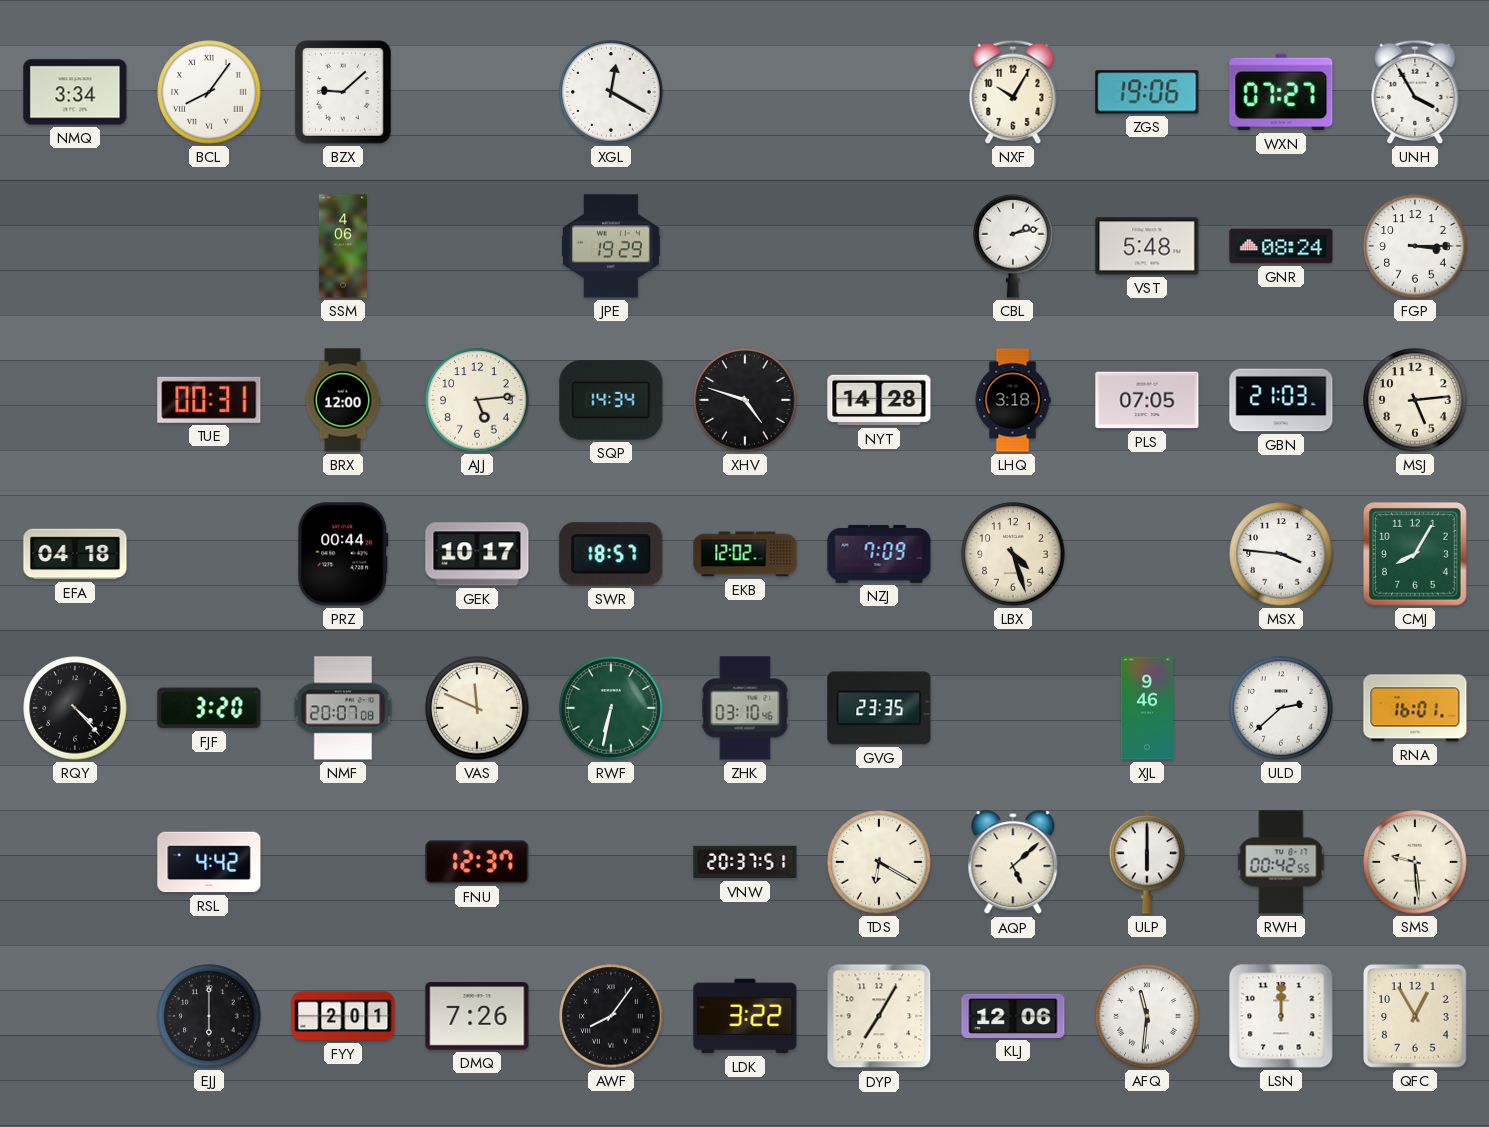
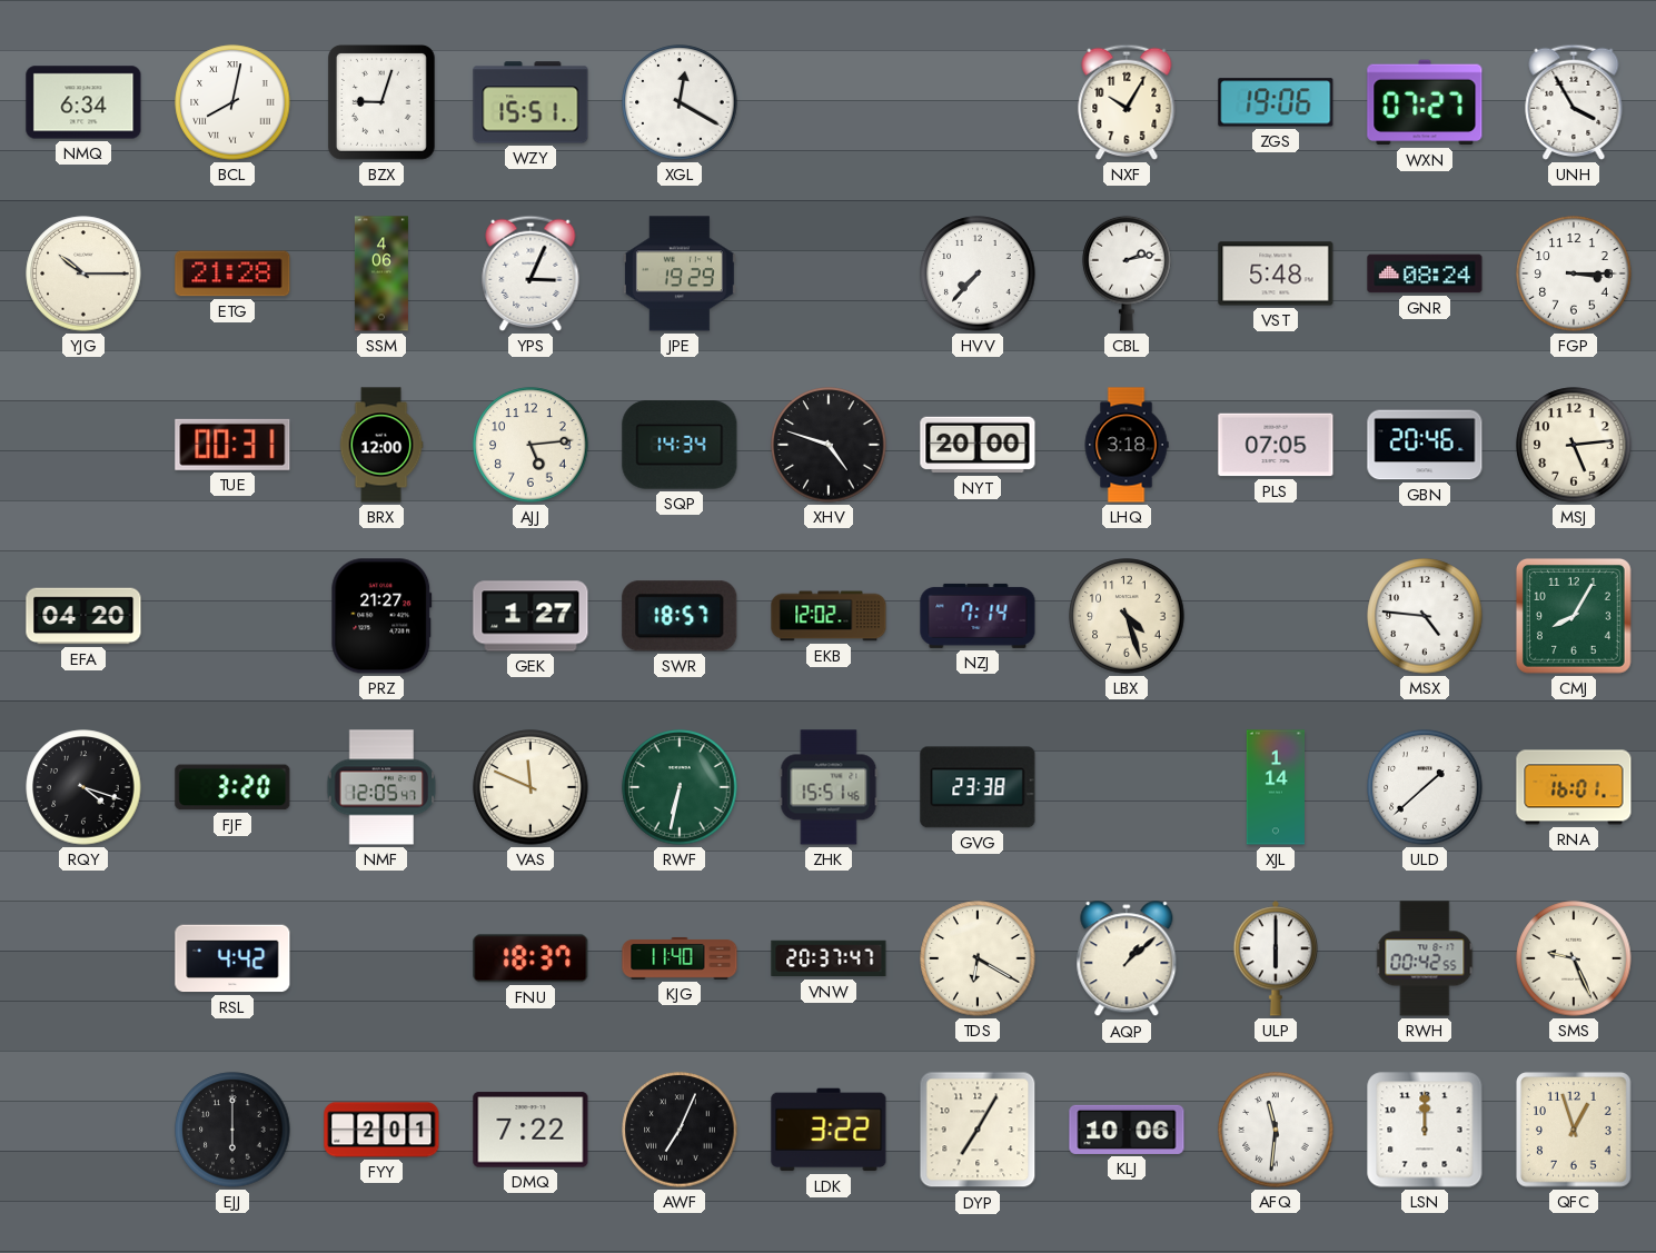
NMQ: 3:34 -> 6:34
BCL: 8:06 -> 8:02
BZX: 9:08 -> 9:03
WZY: none -> 15:51
YJG: none -> 10:15
ETG: none -> 21:28
YPS: none -> 3:04
HVV: none -> 7:37
NYT: 14:28 -> 20:00
GBN: 21:03 -> 20:46
EFA: 04:18 -> 04:20
PRZ: 00:44 -> 21:27
GEK: 10:17 -> 1:27
NZJ: 7:09 -> 7:14
MSX: 3:46 -> 4:46
RQY: 4:23 -> 4:18
NMF: 20:07 -> 12:05
ZHK: 03:10 -> 15:51
GVG: 23:35 -> 23:38
XJL: 9:46 -> 1:14
ULD: 2:38 -> 1:38
FNU: 12:37 -> 18:37
KJG: none -> 11:40
VNW: 20:37:51 -> 20:37:47
AQP: 5:08 -> 1:08
SMS: 9:29 -> 9:26
DMQ: 7:26 -> 7:22
AWF: 8:06 -> 7:04
KLJ: 12:06 -> 10:06
QFC: 12:55 -> 12:57
